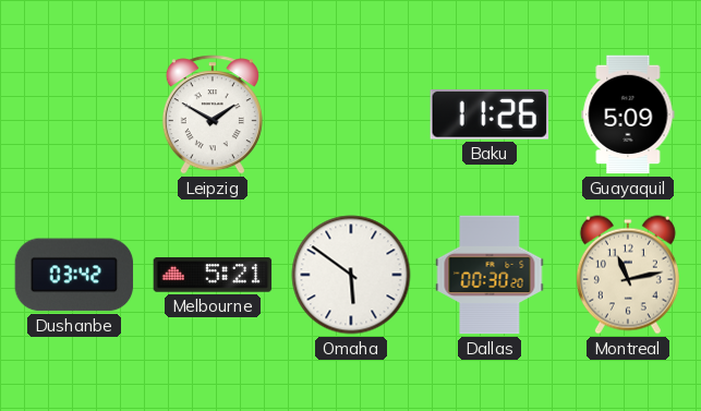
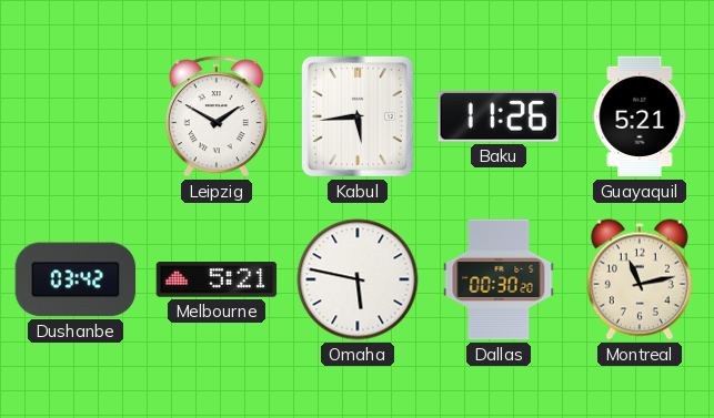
Kabul: none -> 5:44
Guayaquil: 5:09 -> 5:21
Omaha: 5:51 -> 5:47
